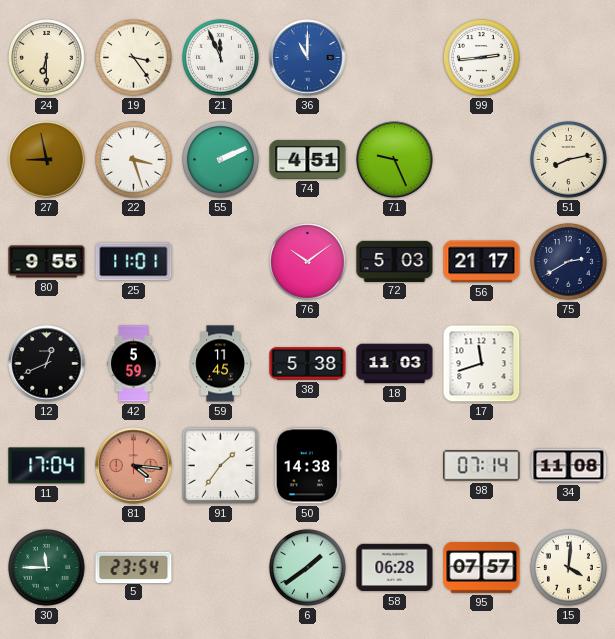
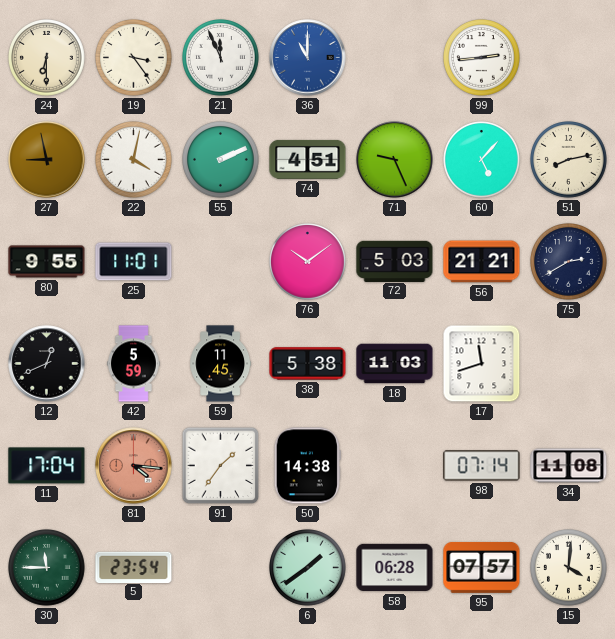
22: 3:27 -> 4:02
60: none -> 5:07
56: 21:17 -> 21:21
